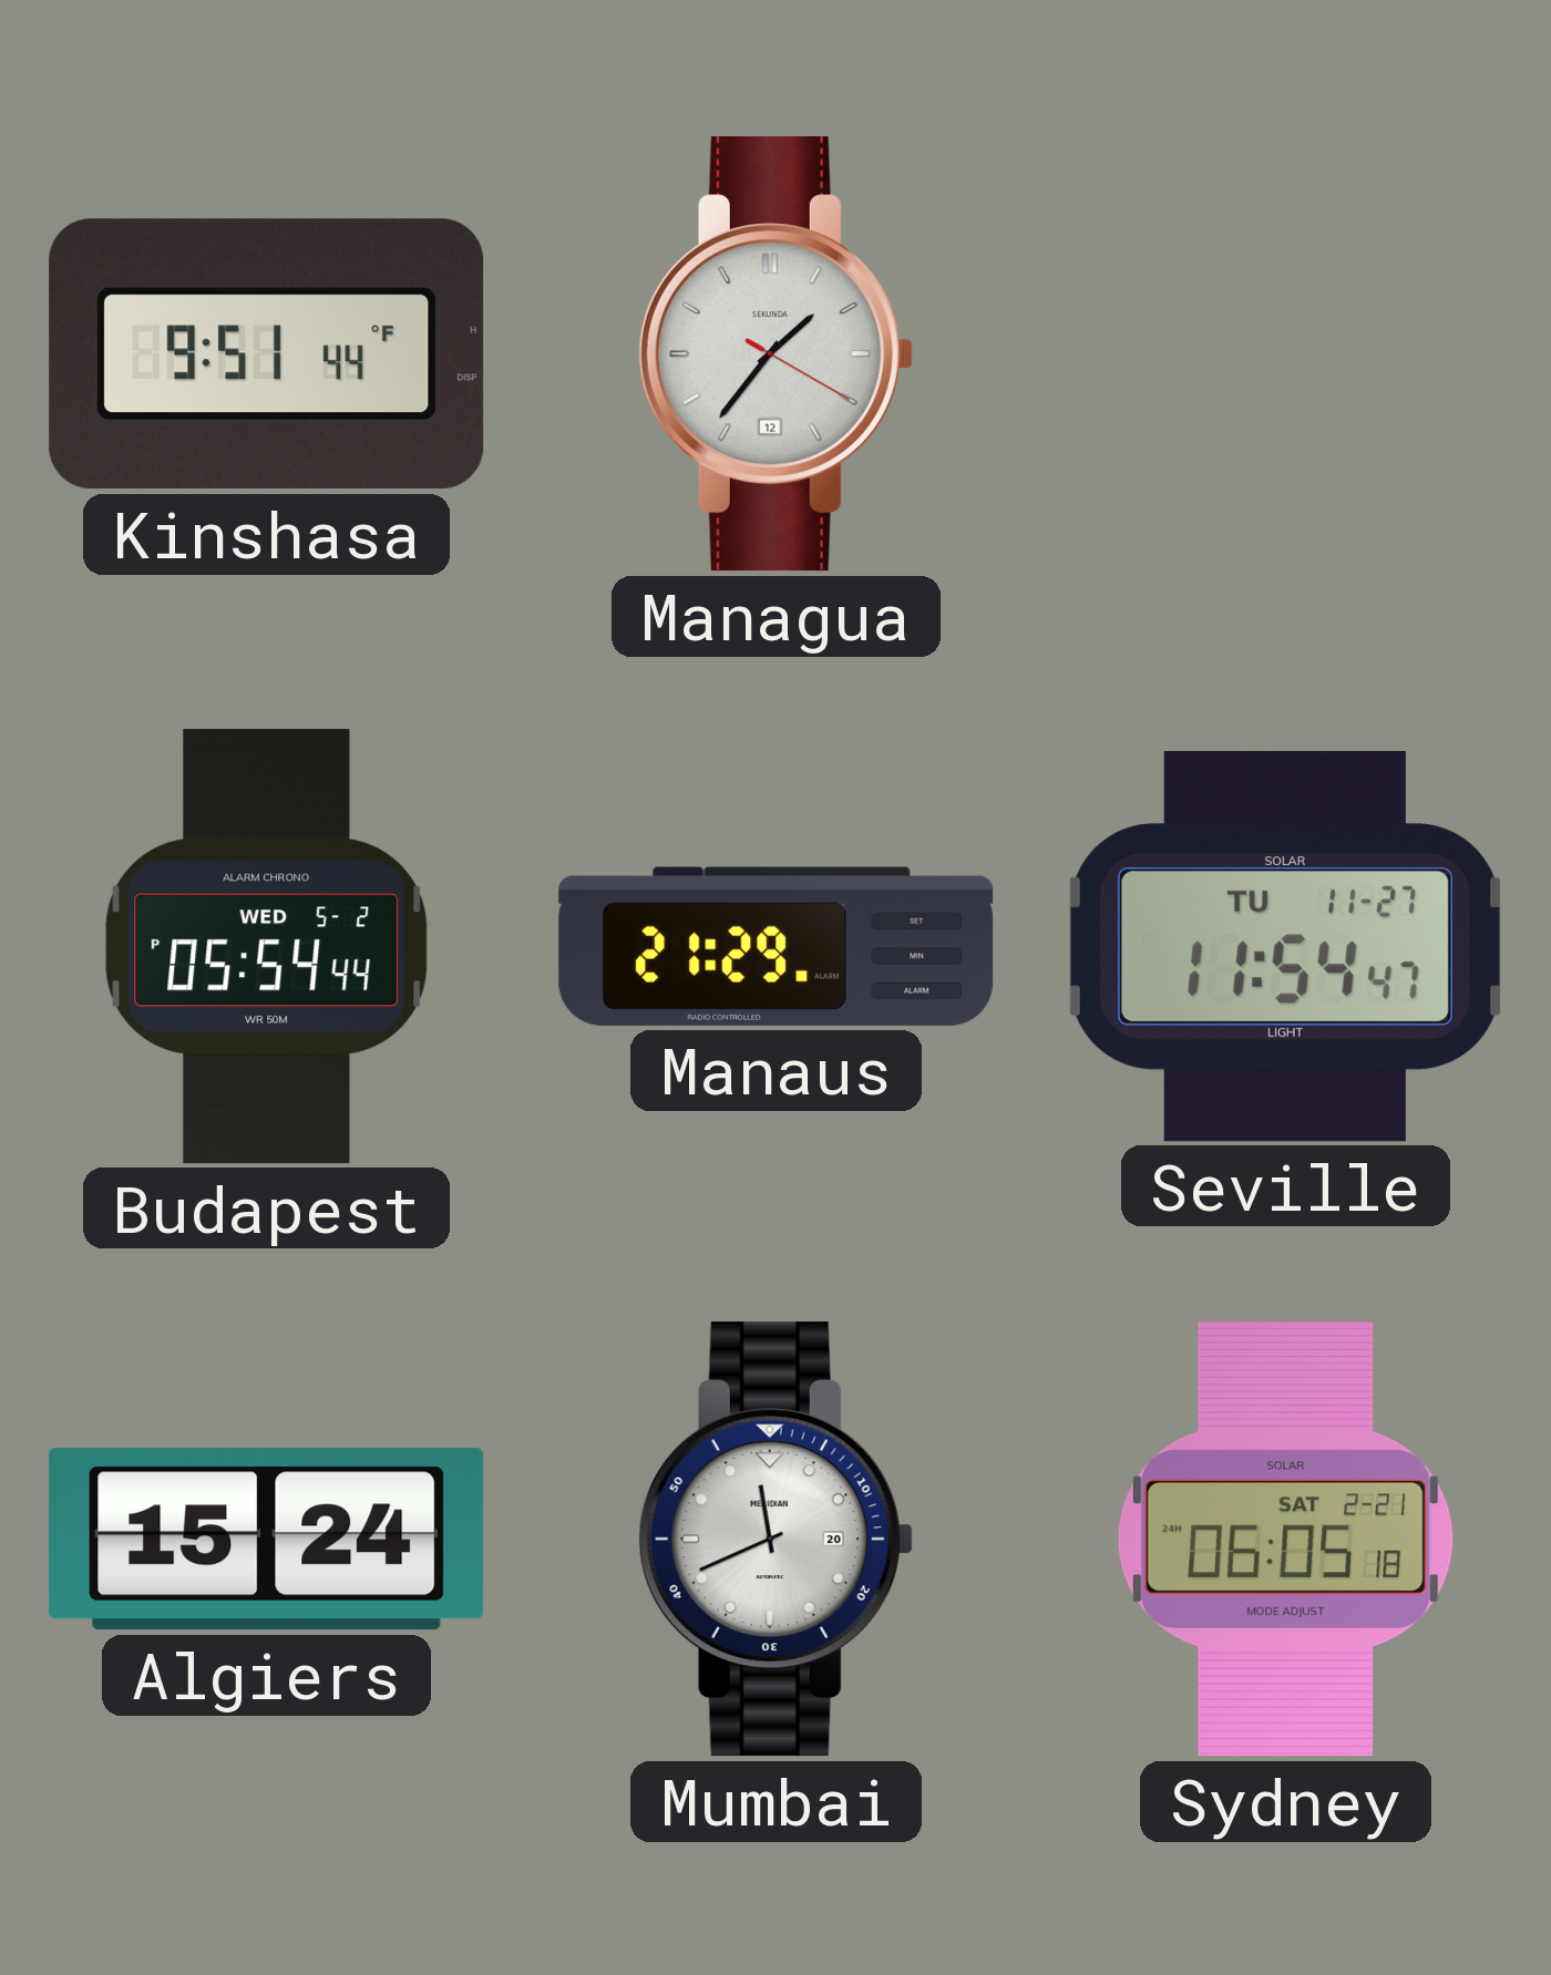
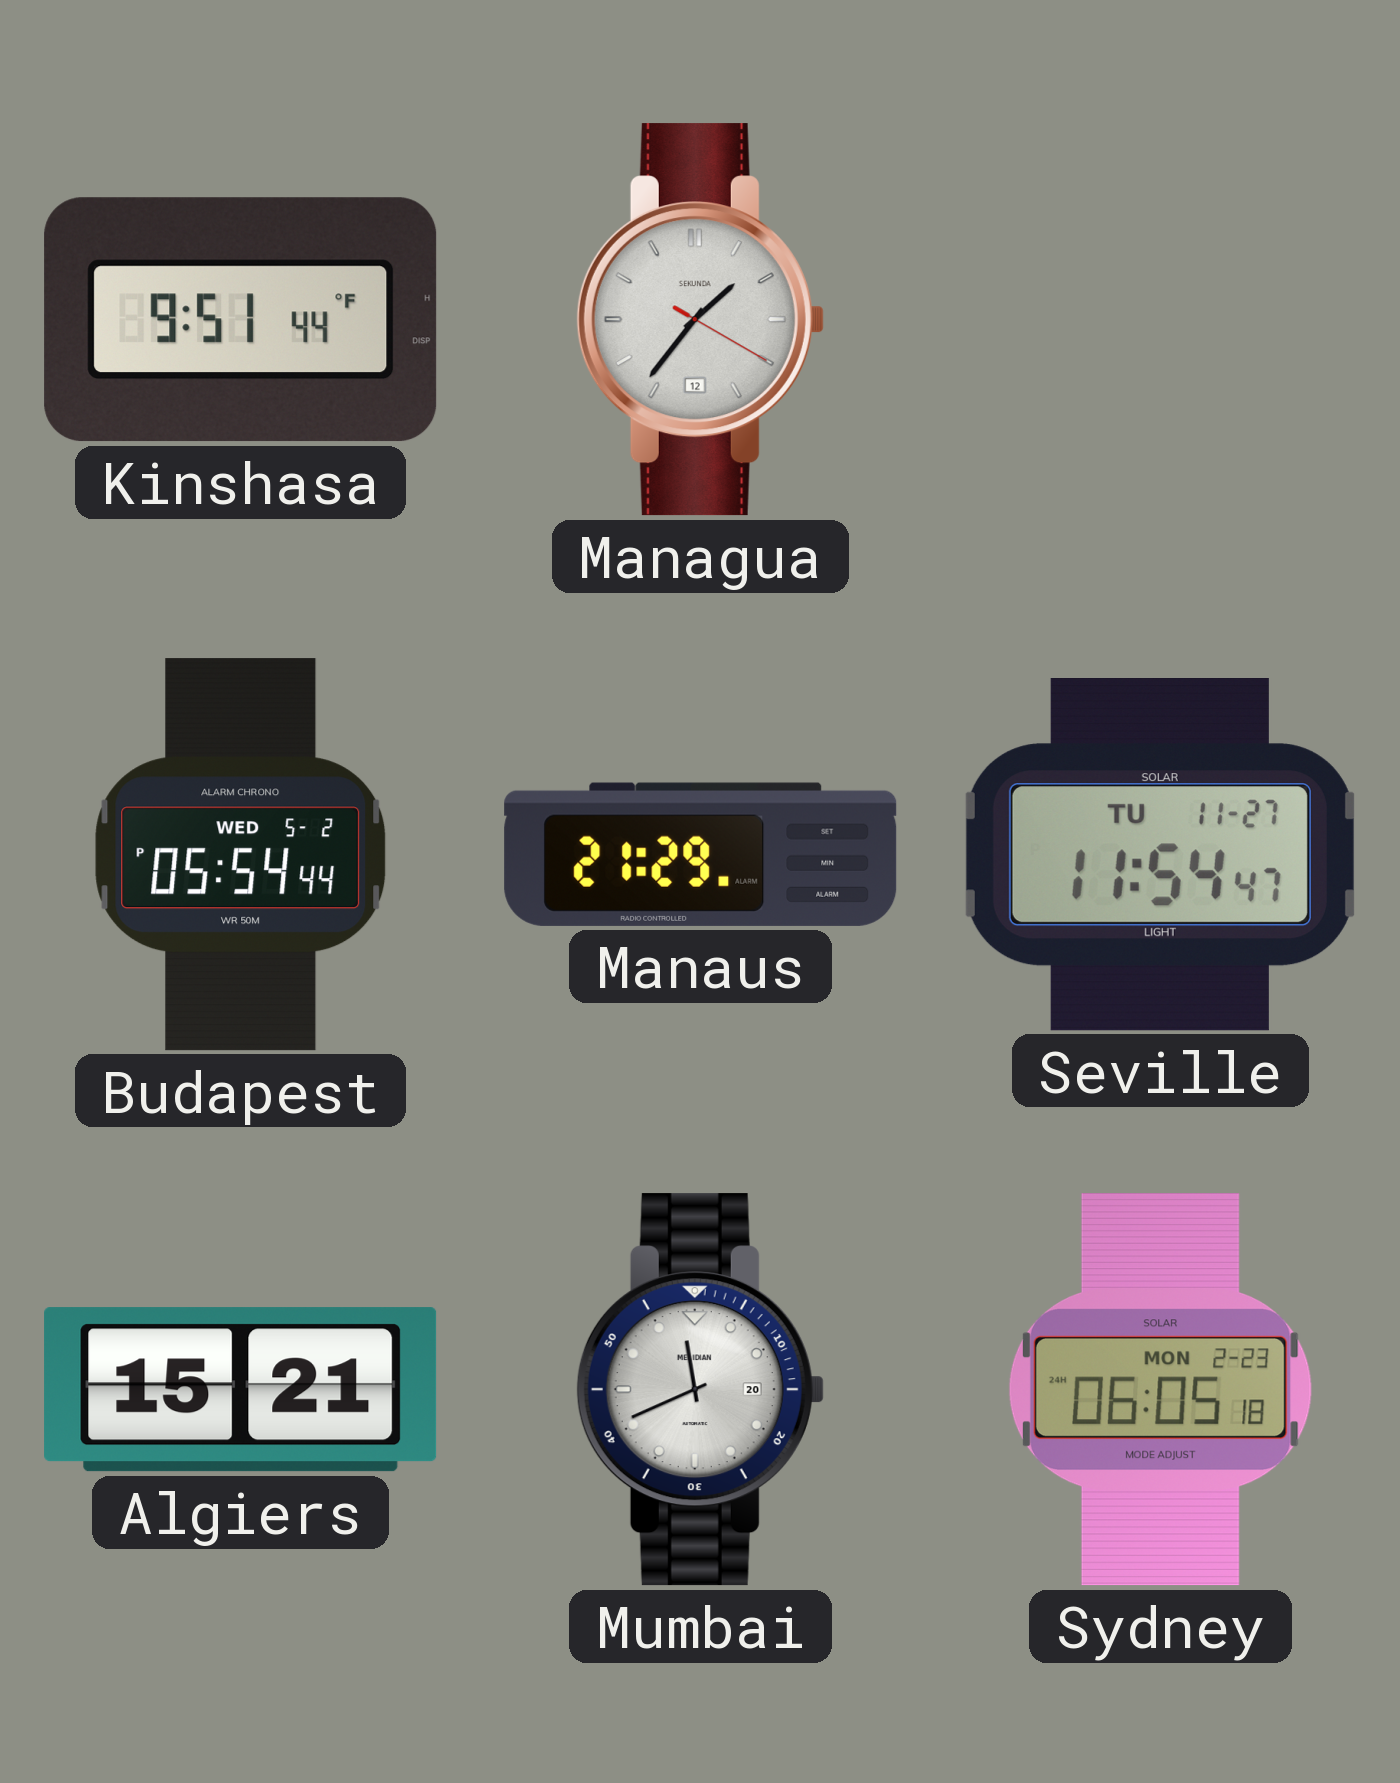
Algiers: 15:24 -> 15:21
Sydney date: SAT 2-21 -> MON 2-23
